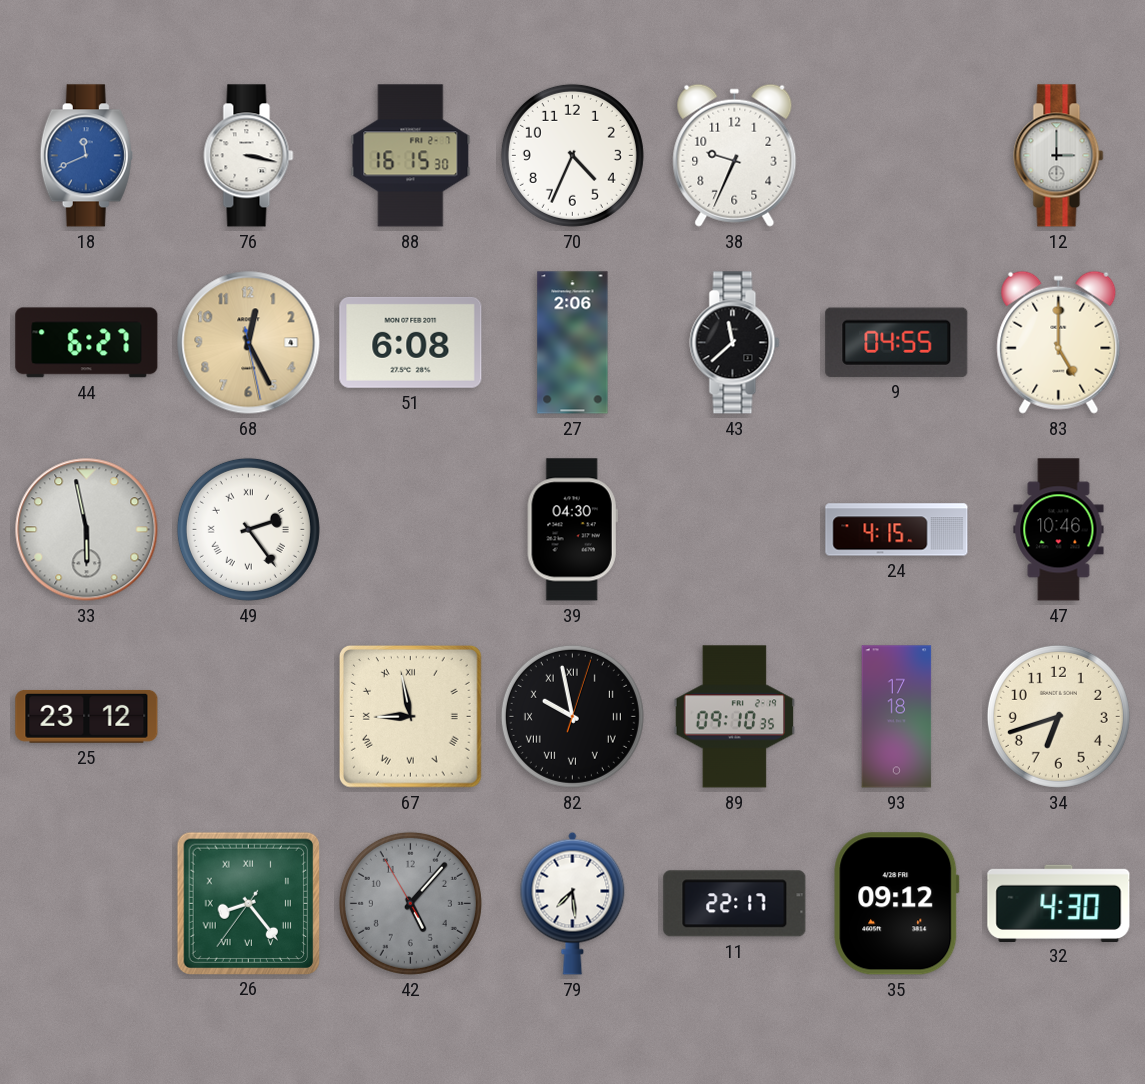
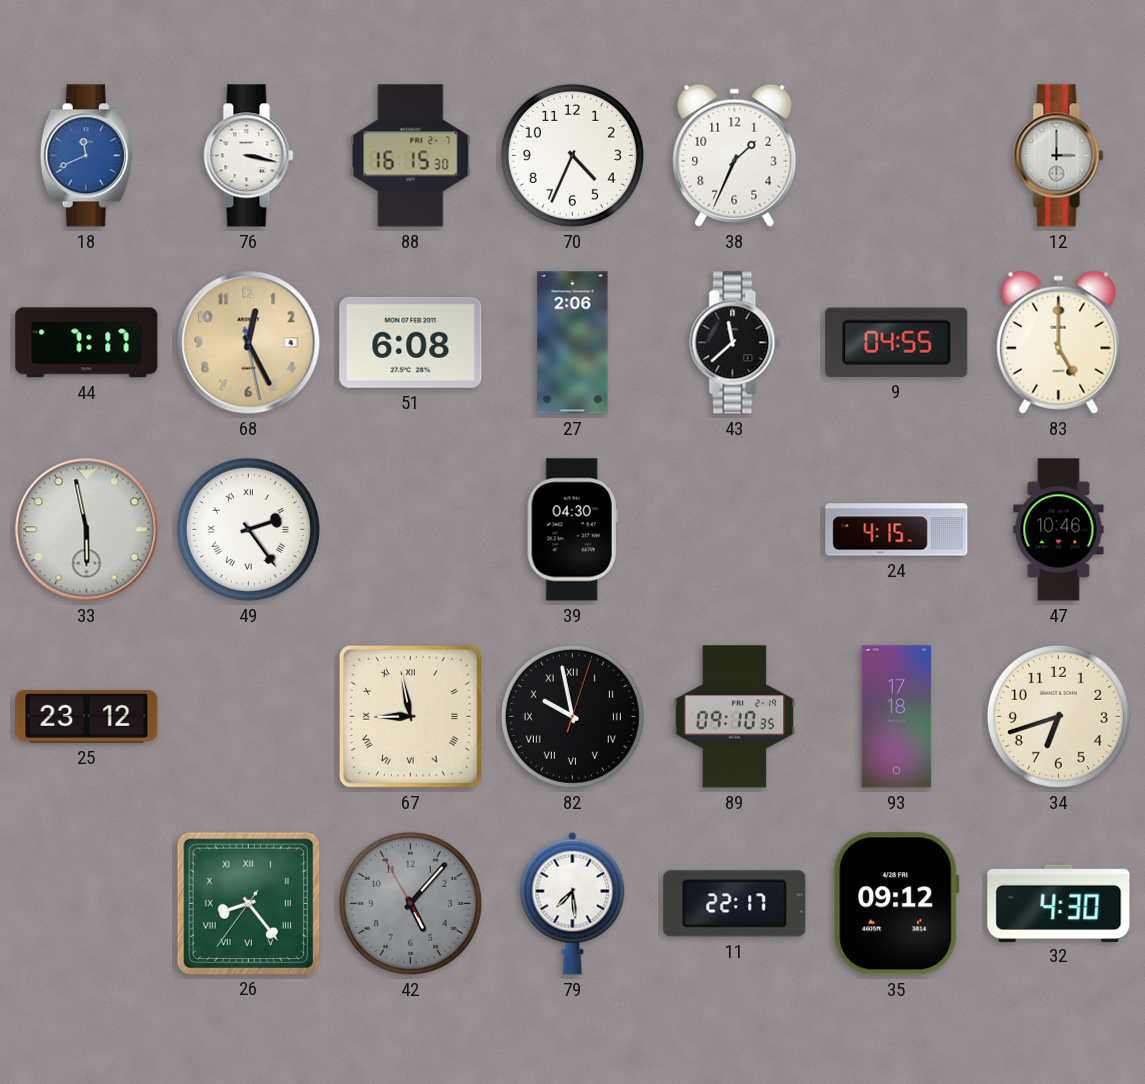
38: 9:34 -> 1:34
44: 6:27 -> 7:17
